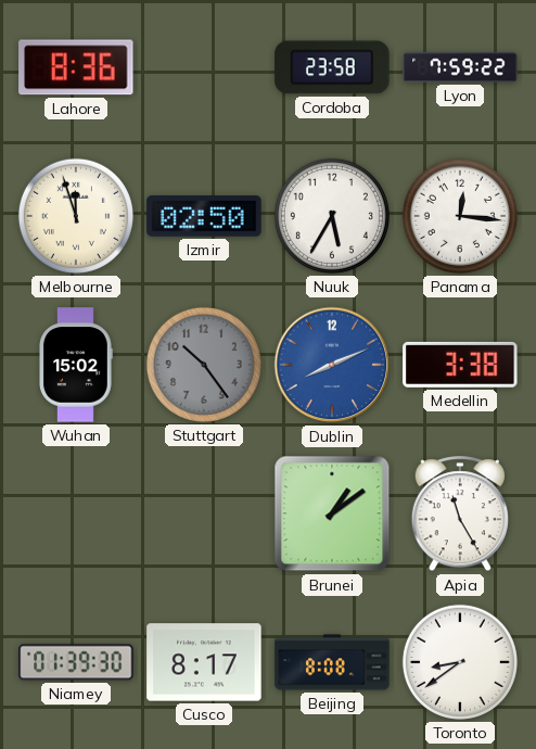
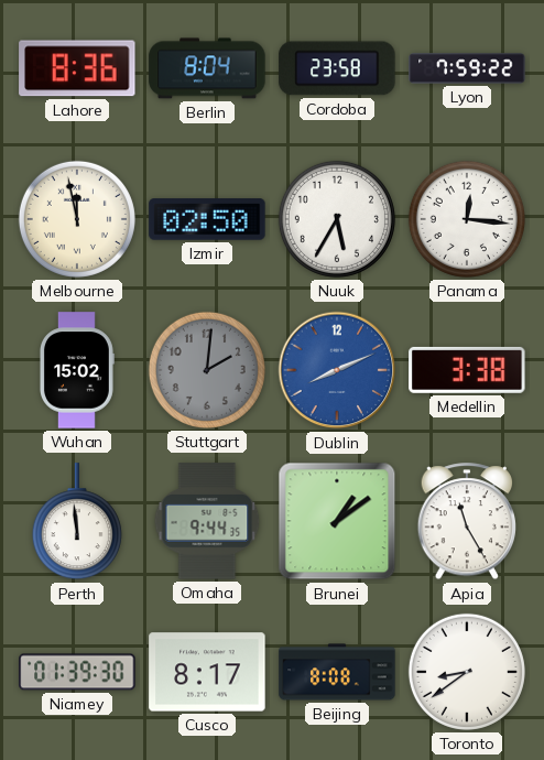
Berlin: none -> 8:04
Melbourne: 11:57 -> 11:58
Stuttgart: 10:24 -> 2:01
Perth: none -> 11:59
Omaha: none -> 9:44
